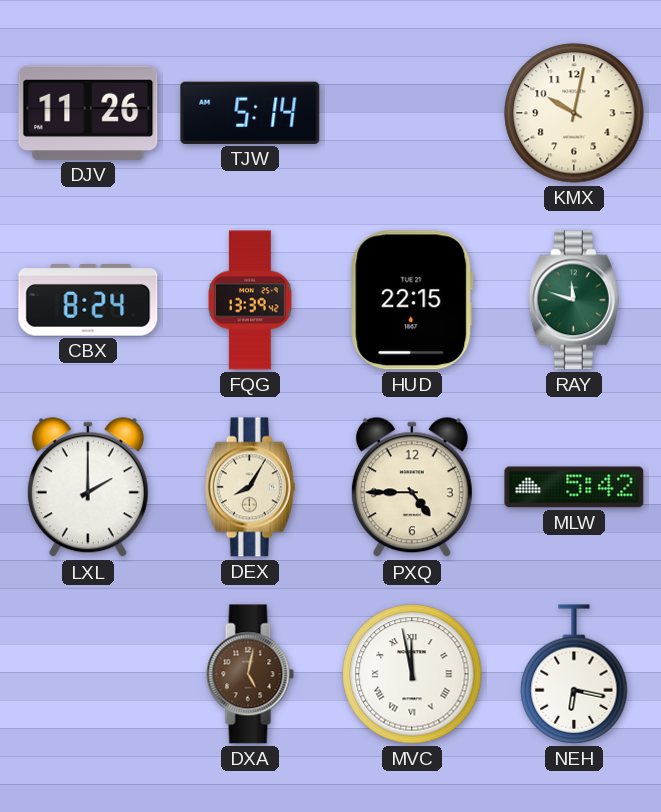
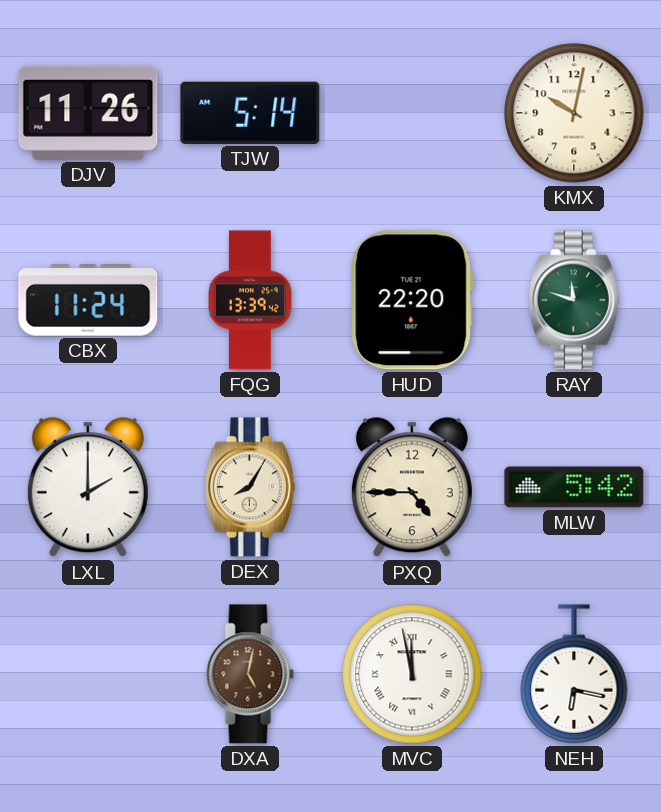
CBX: 8:24 -> 11:24
HUD: 22:15 -> 22:20
